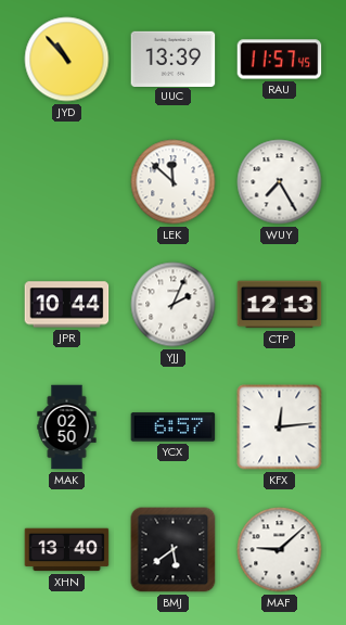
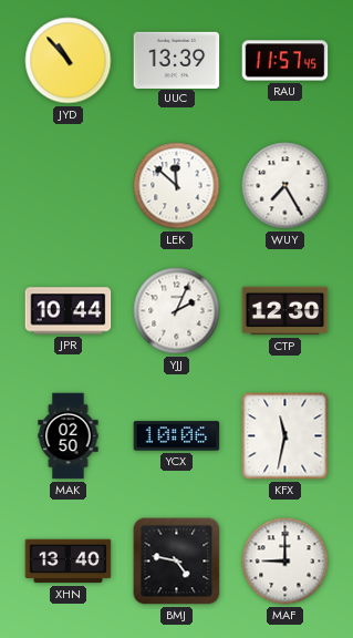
CTP: 12:13 -> 12:30
YCX: 6:57 -> 10:06
KFX: 12:14 -> 11:32
BMJ: 5:39 -> 4:47
MAF: 9:08 -> 9:00
